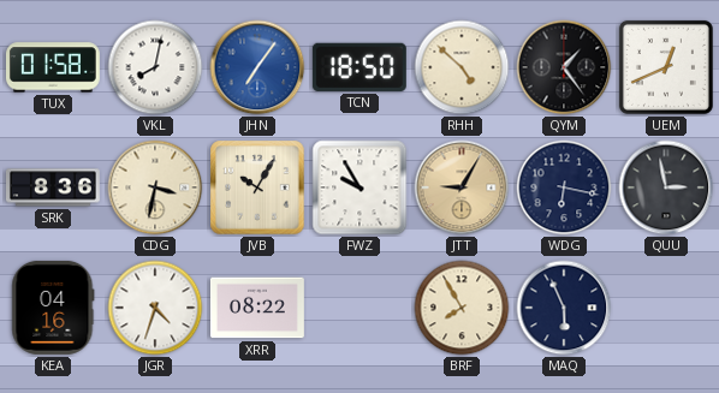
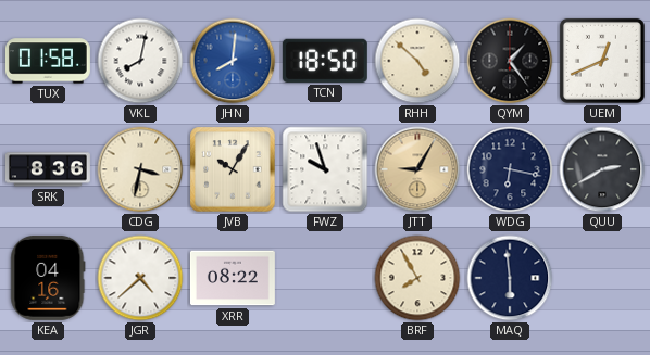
JHN: 7:06 -> 8:01
FWZ: 9:55 -> 9:57
QUU: 2:58 -> 2:40
JGR: 4:33 -> 4:38
MAQ: 5:56 -> 5:59
